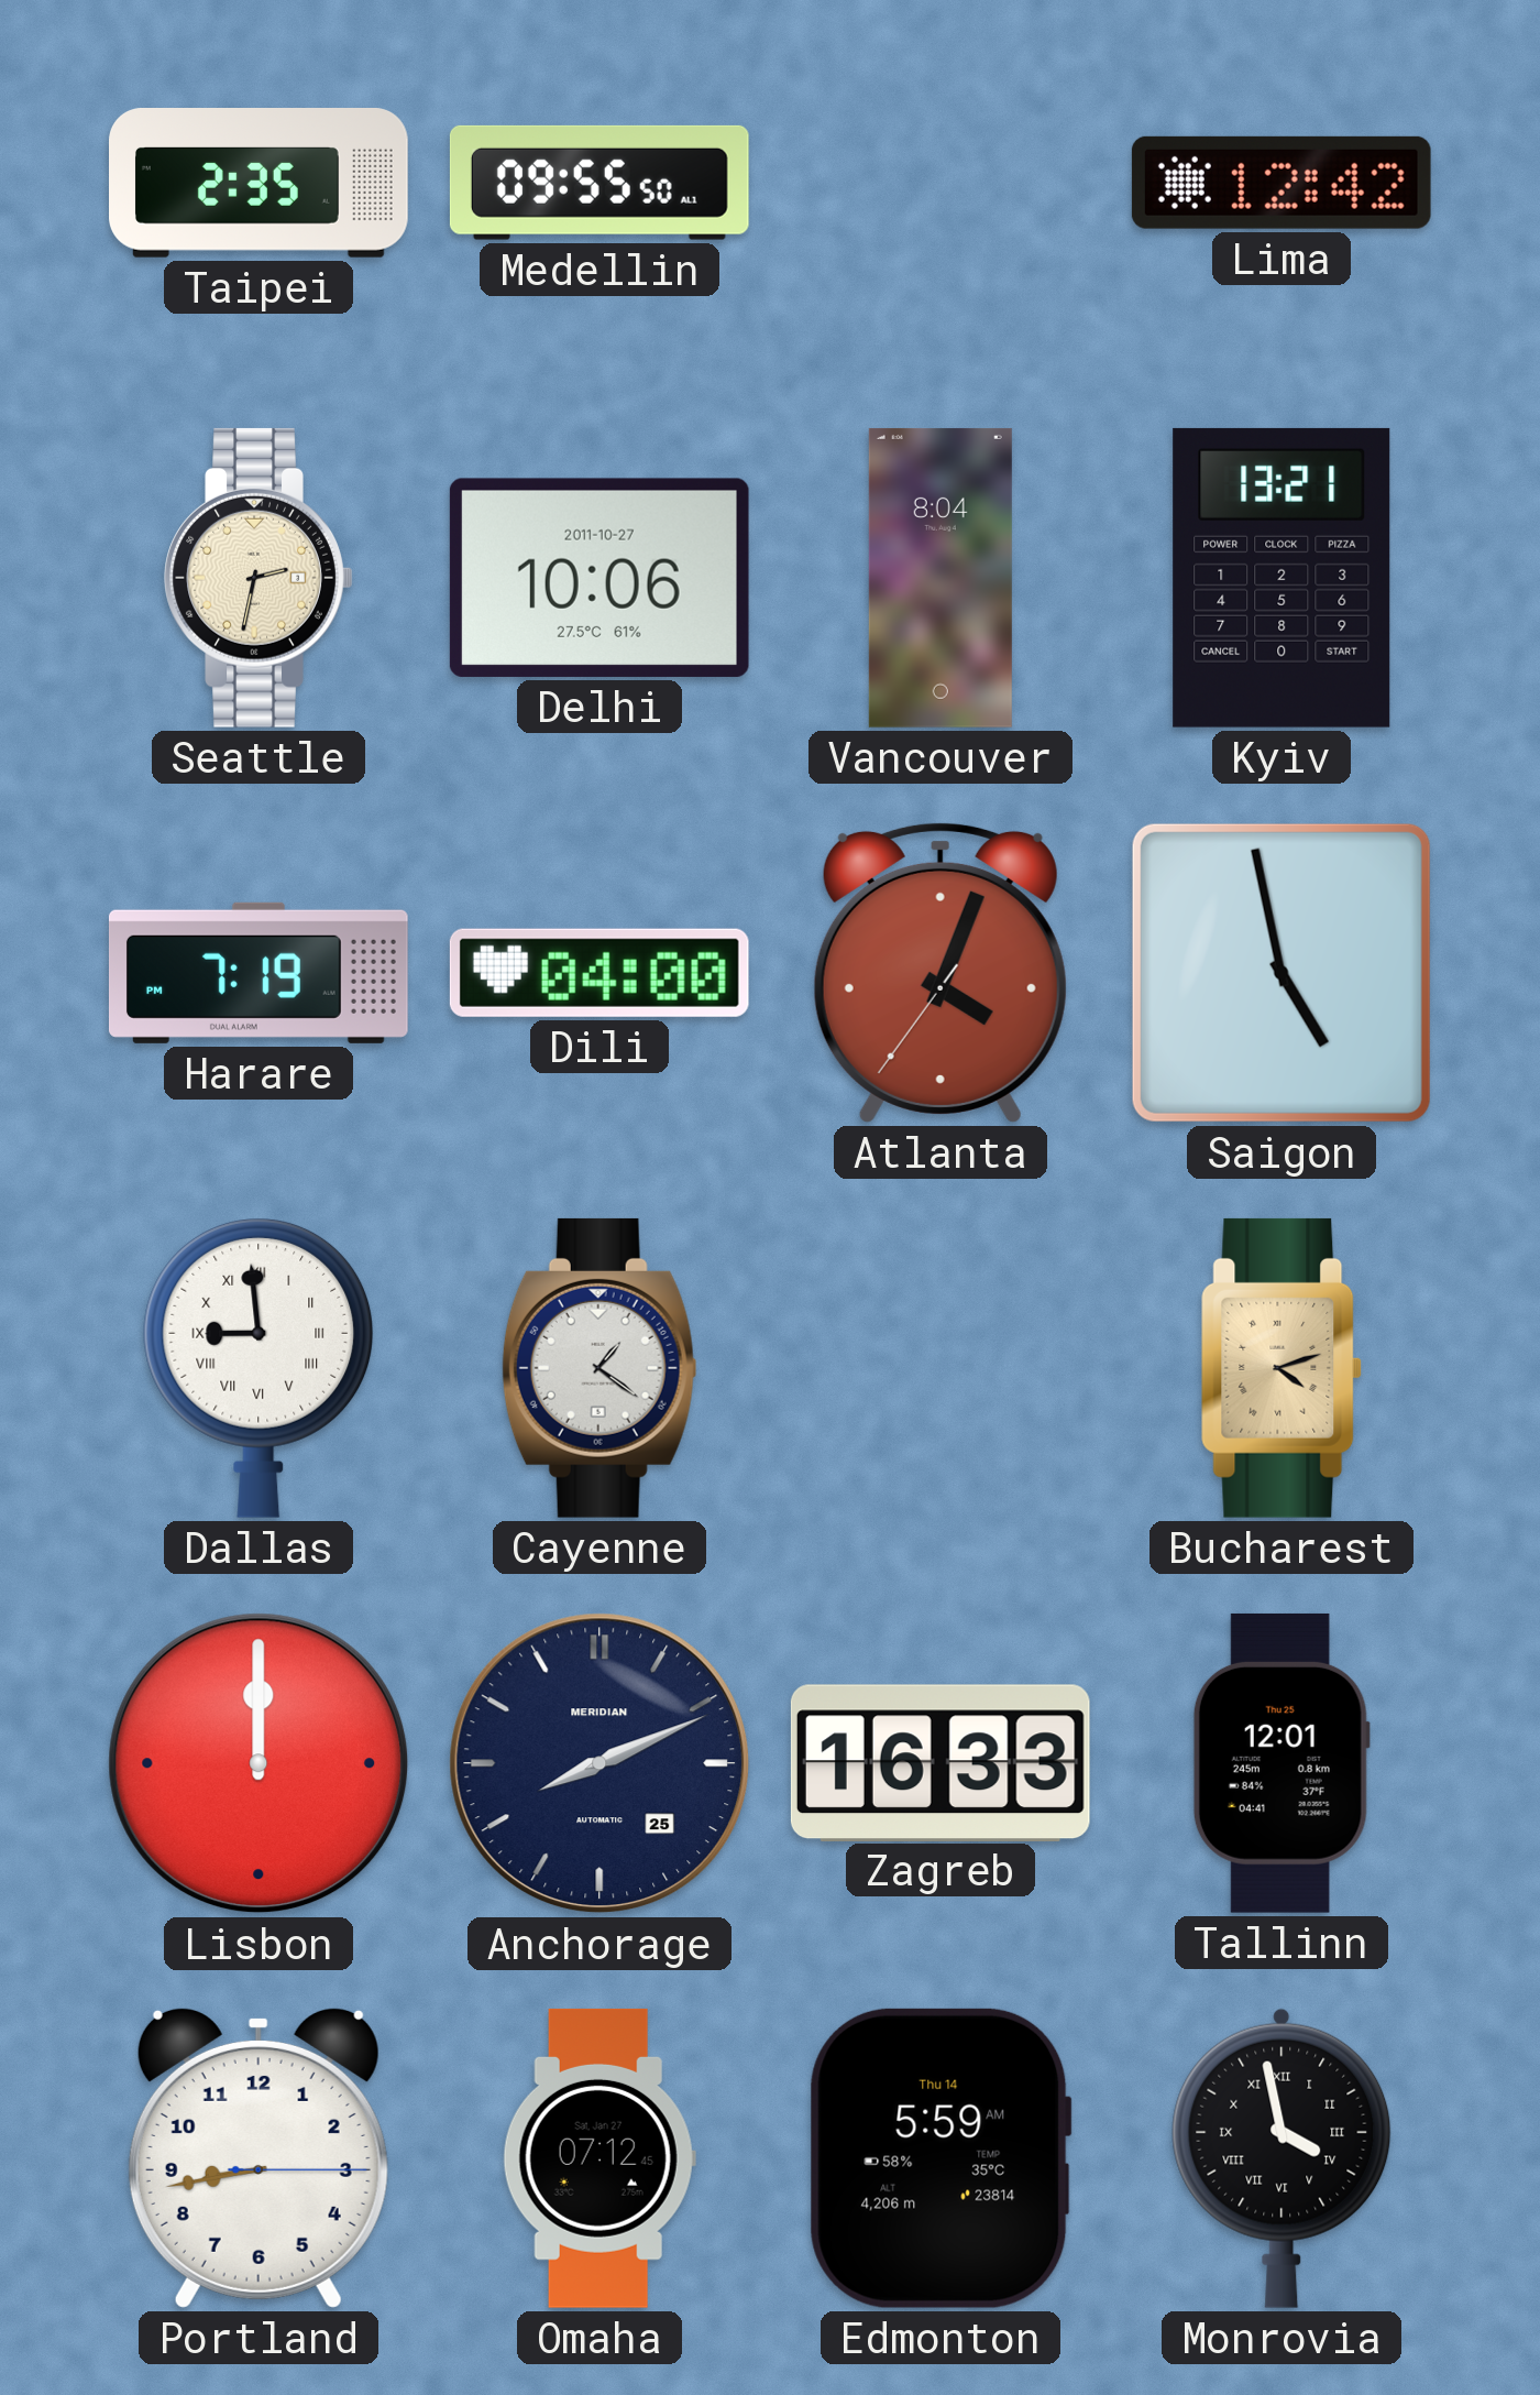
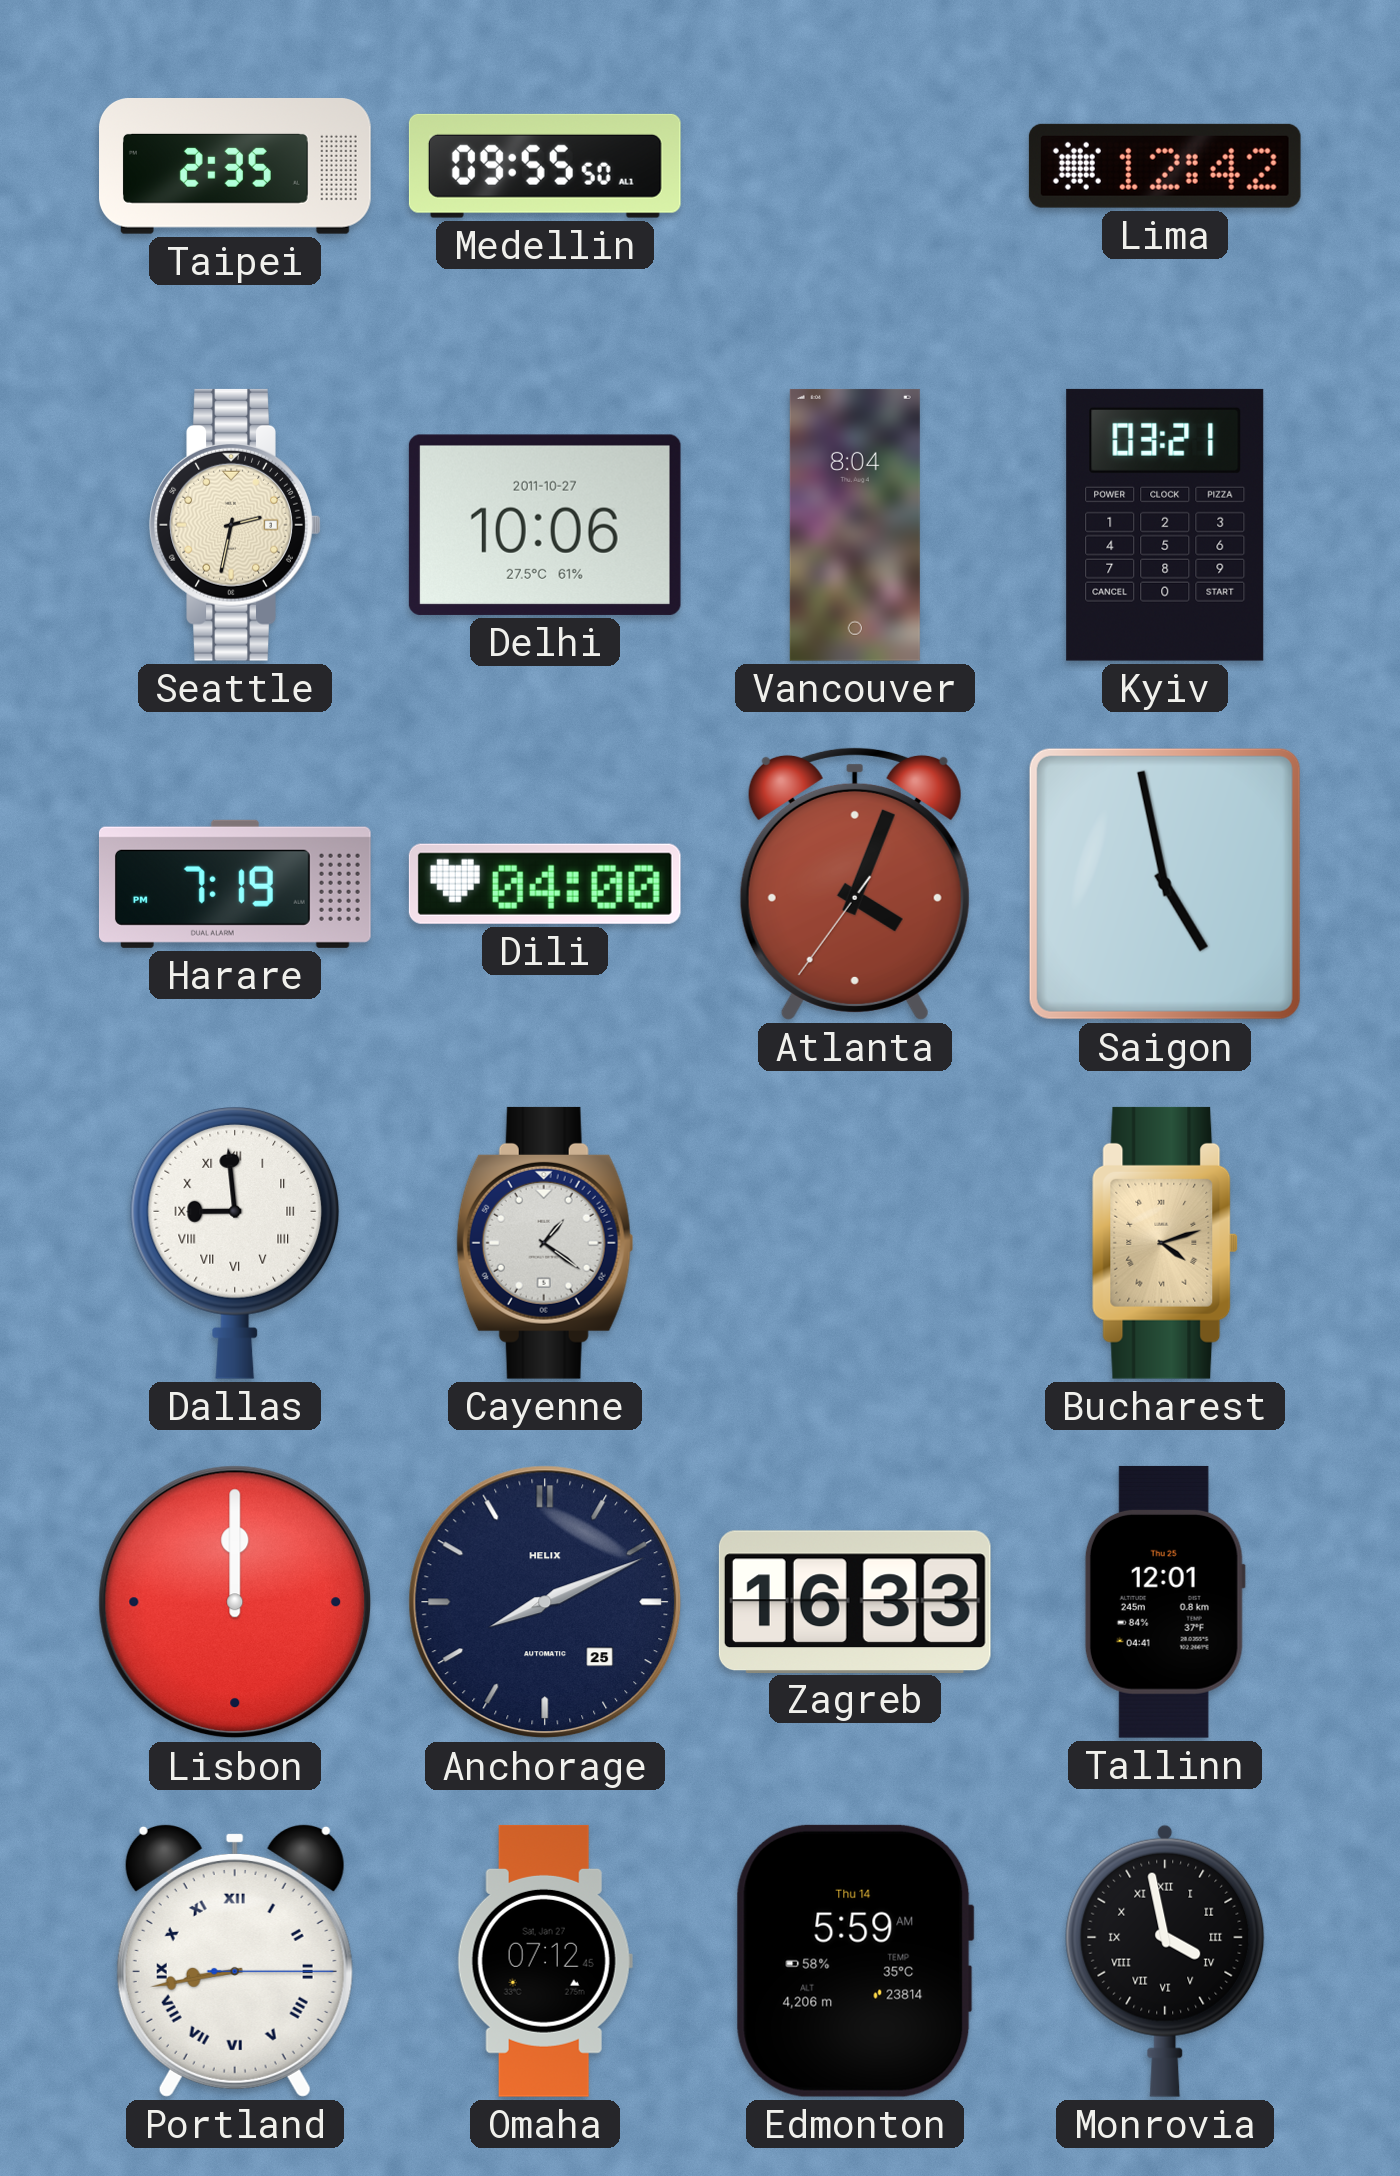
Kyiv: 13:21 -> 03:21
Anchorage brand: MERIDIAN -> HELIX
Portland numerals: Arabic -> Roman
